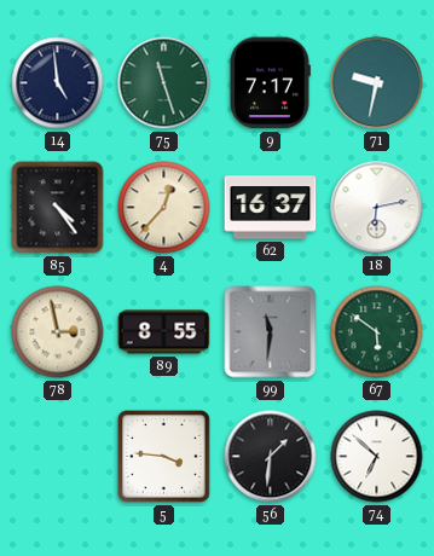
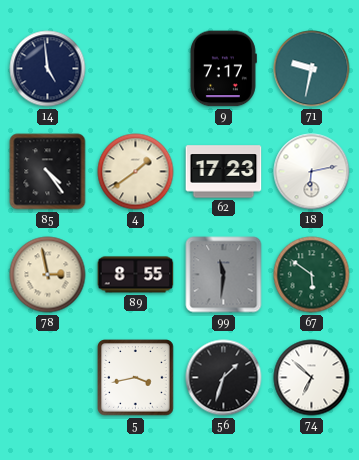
75: 11:27 -> none
4: 12:37 -> 1:39
62: 16:37 -> 17:23
5: 3:46 -> 3:43
56: 1:31 -> 1:33
